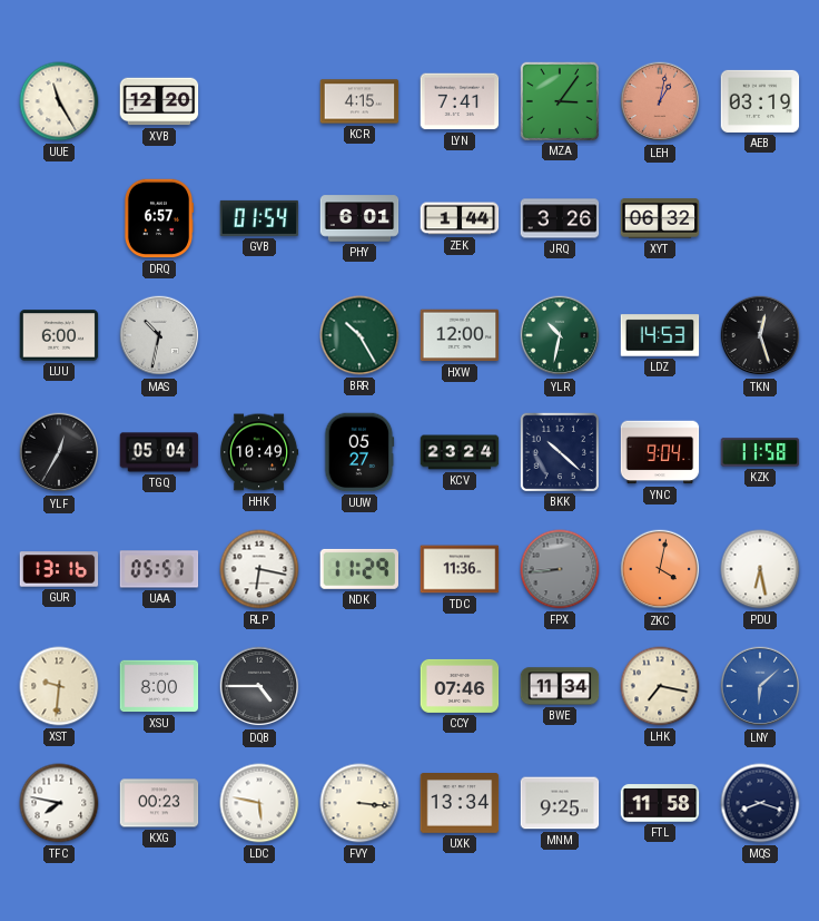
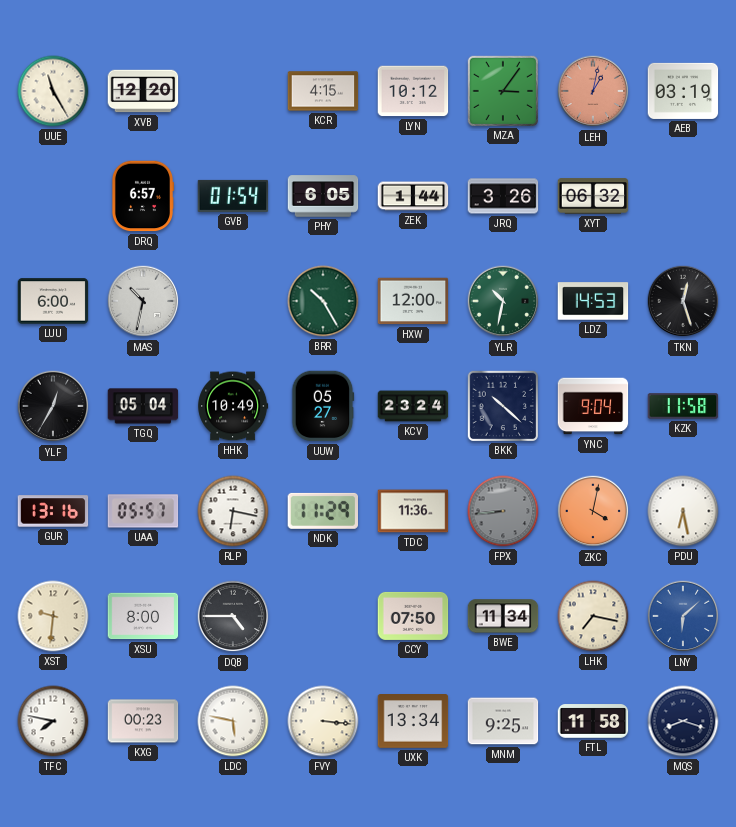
LYN: 7:41 -> 10:12
PHY: 6:01 -> 6:05
CCY: 07:46 -> 07:50
